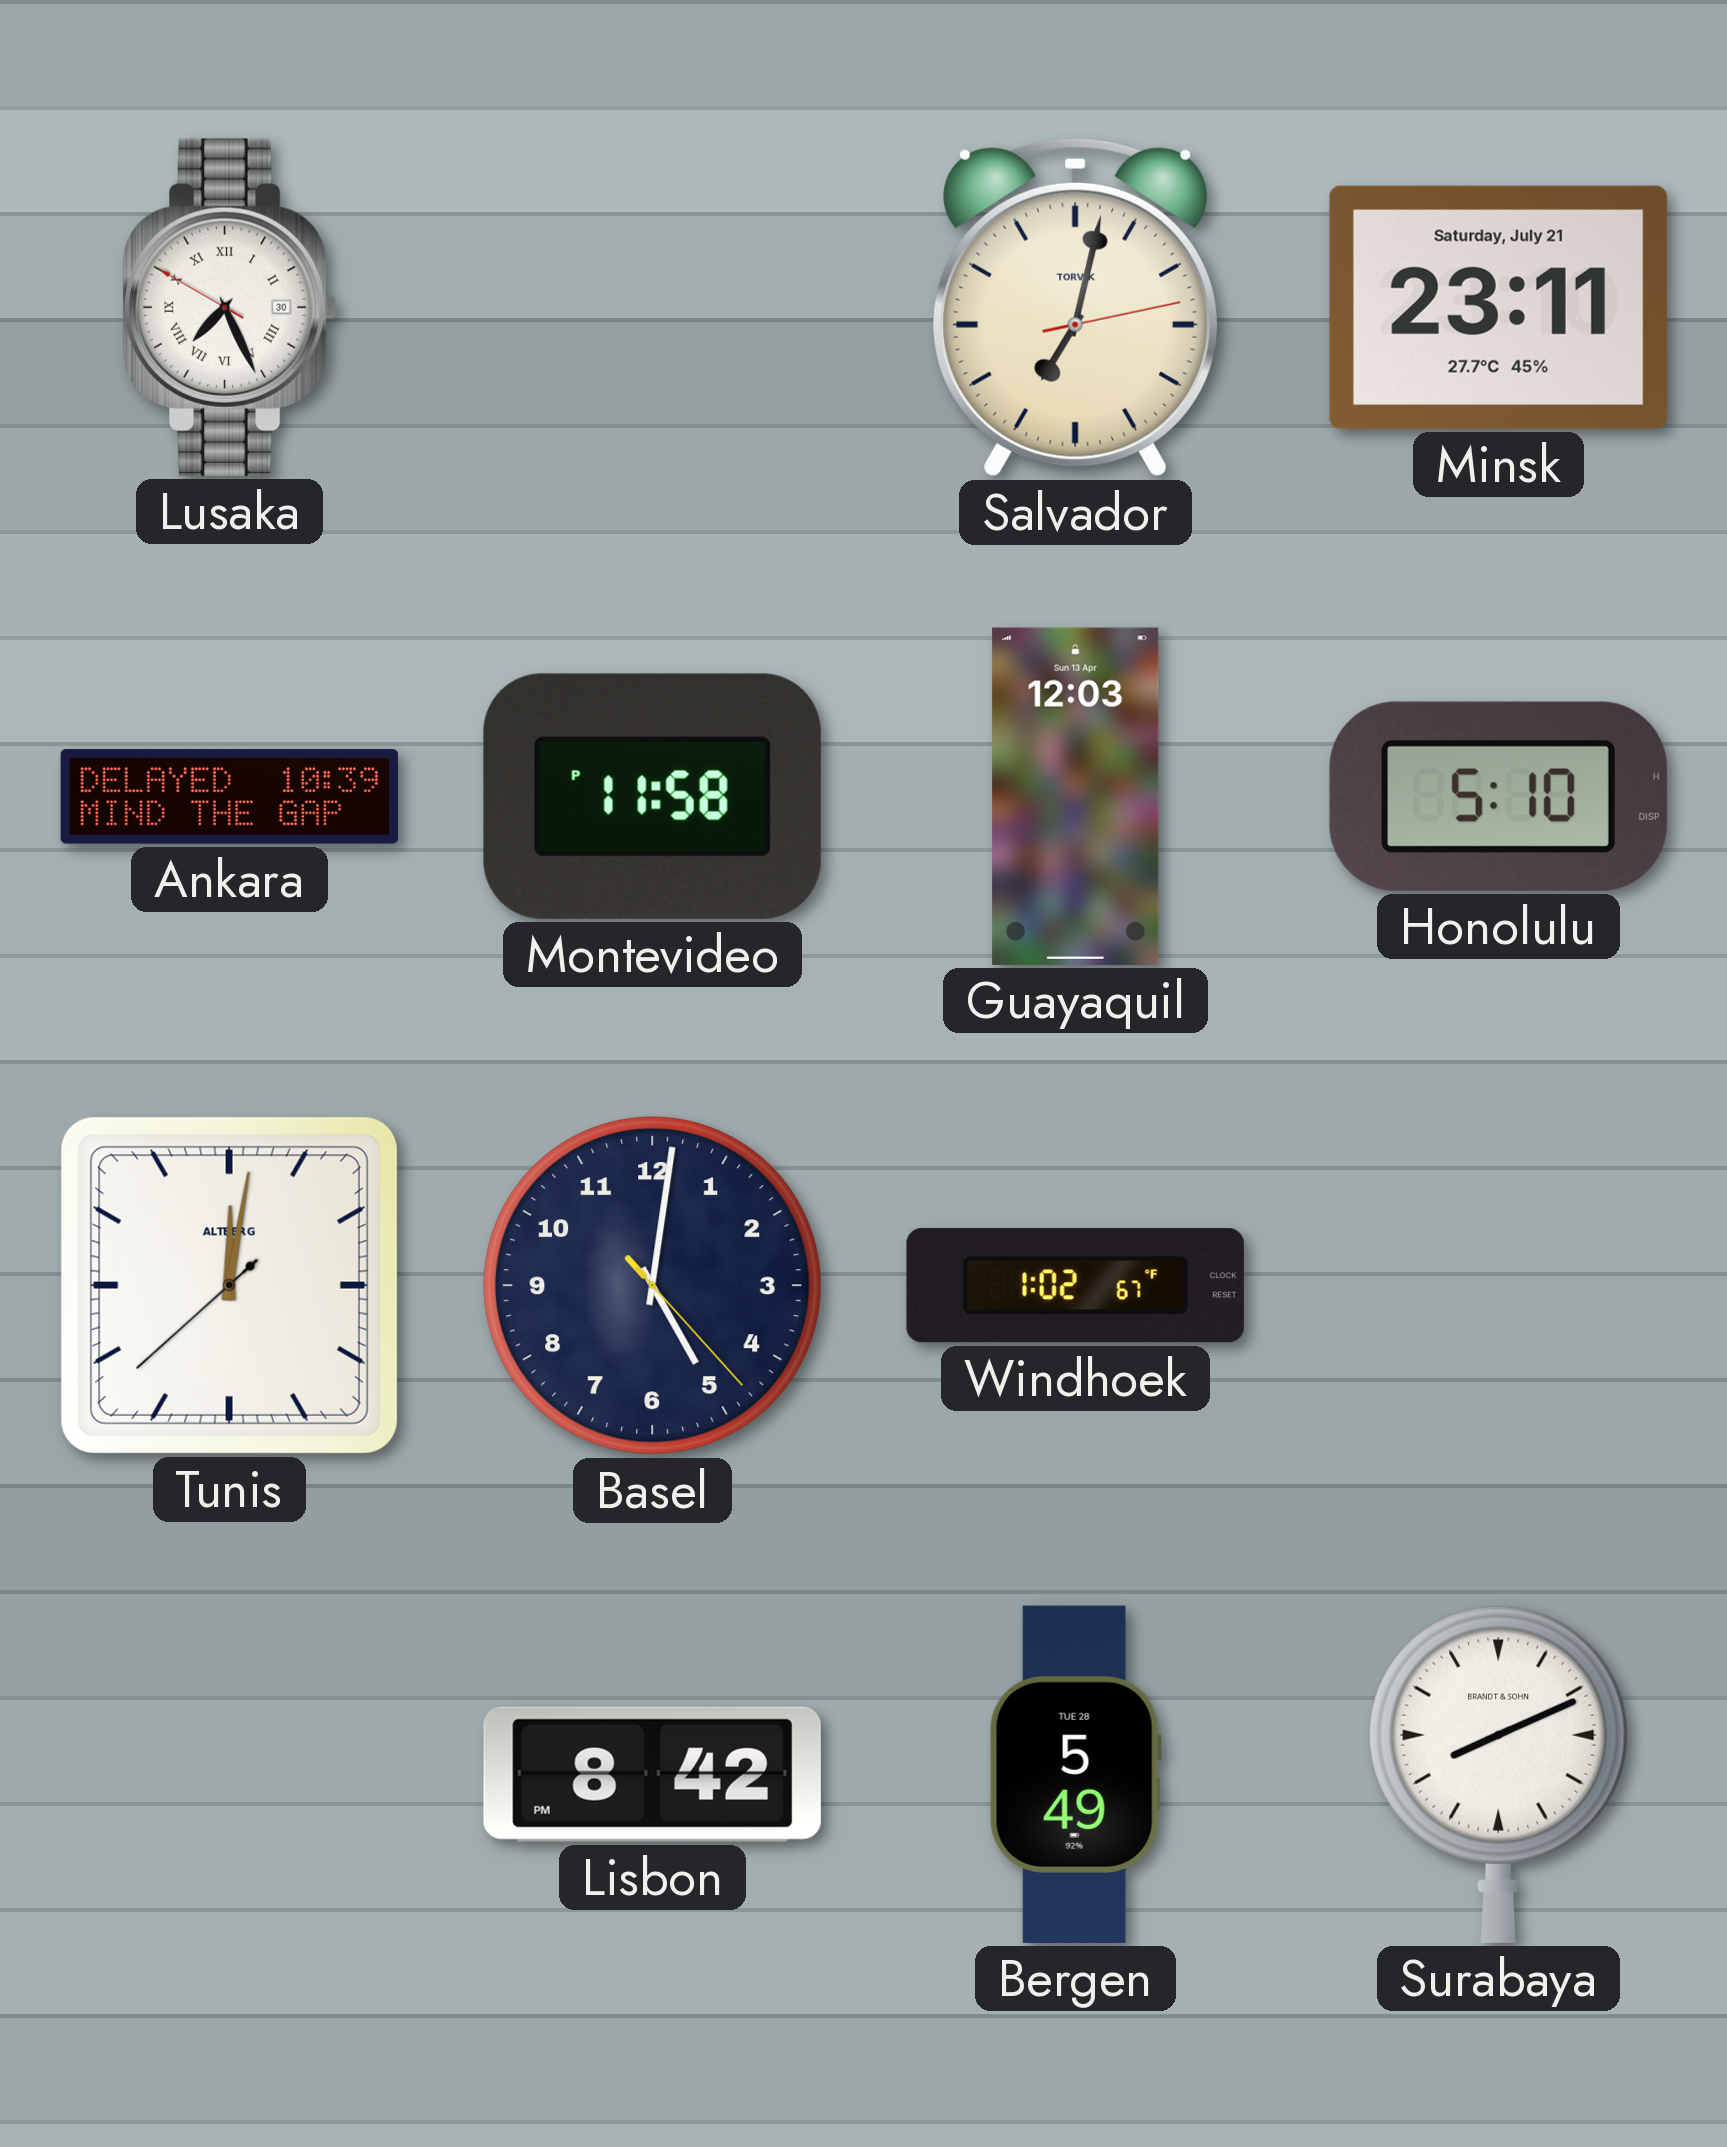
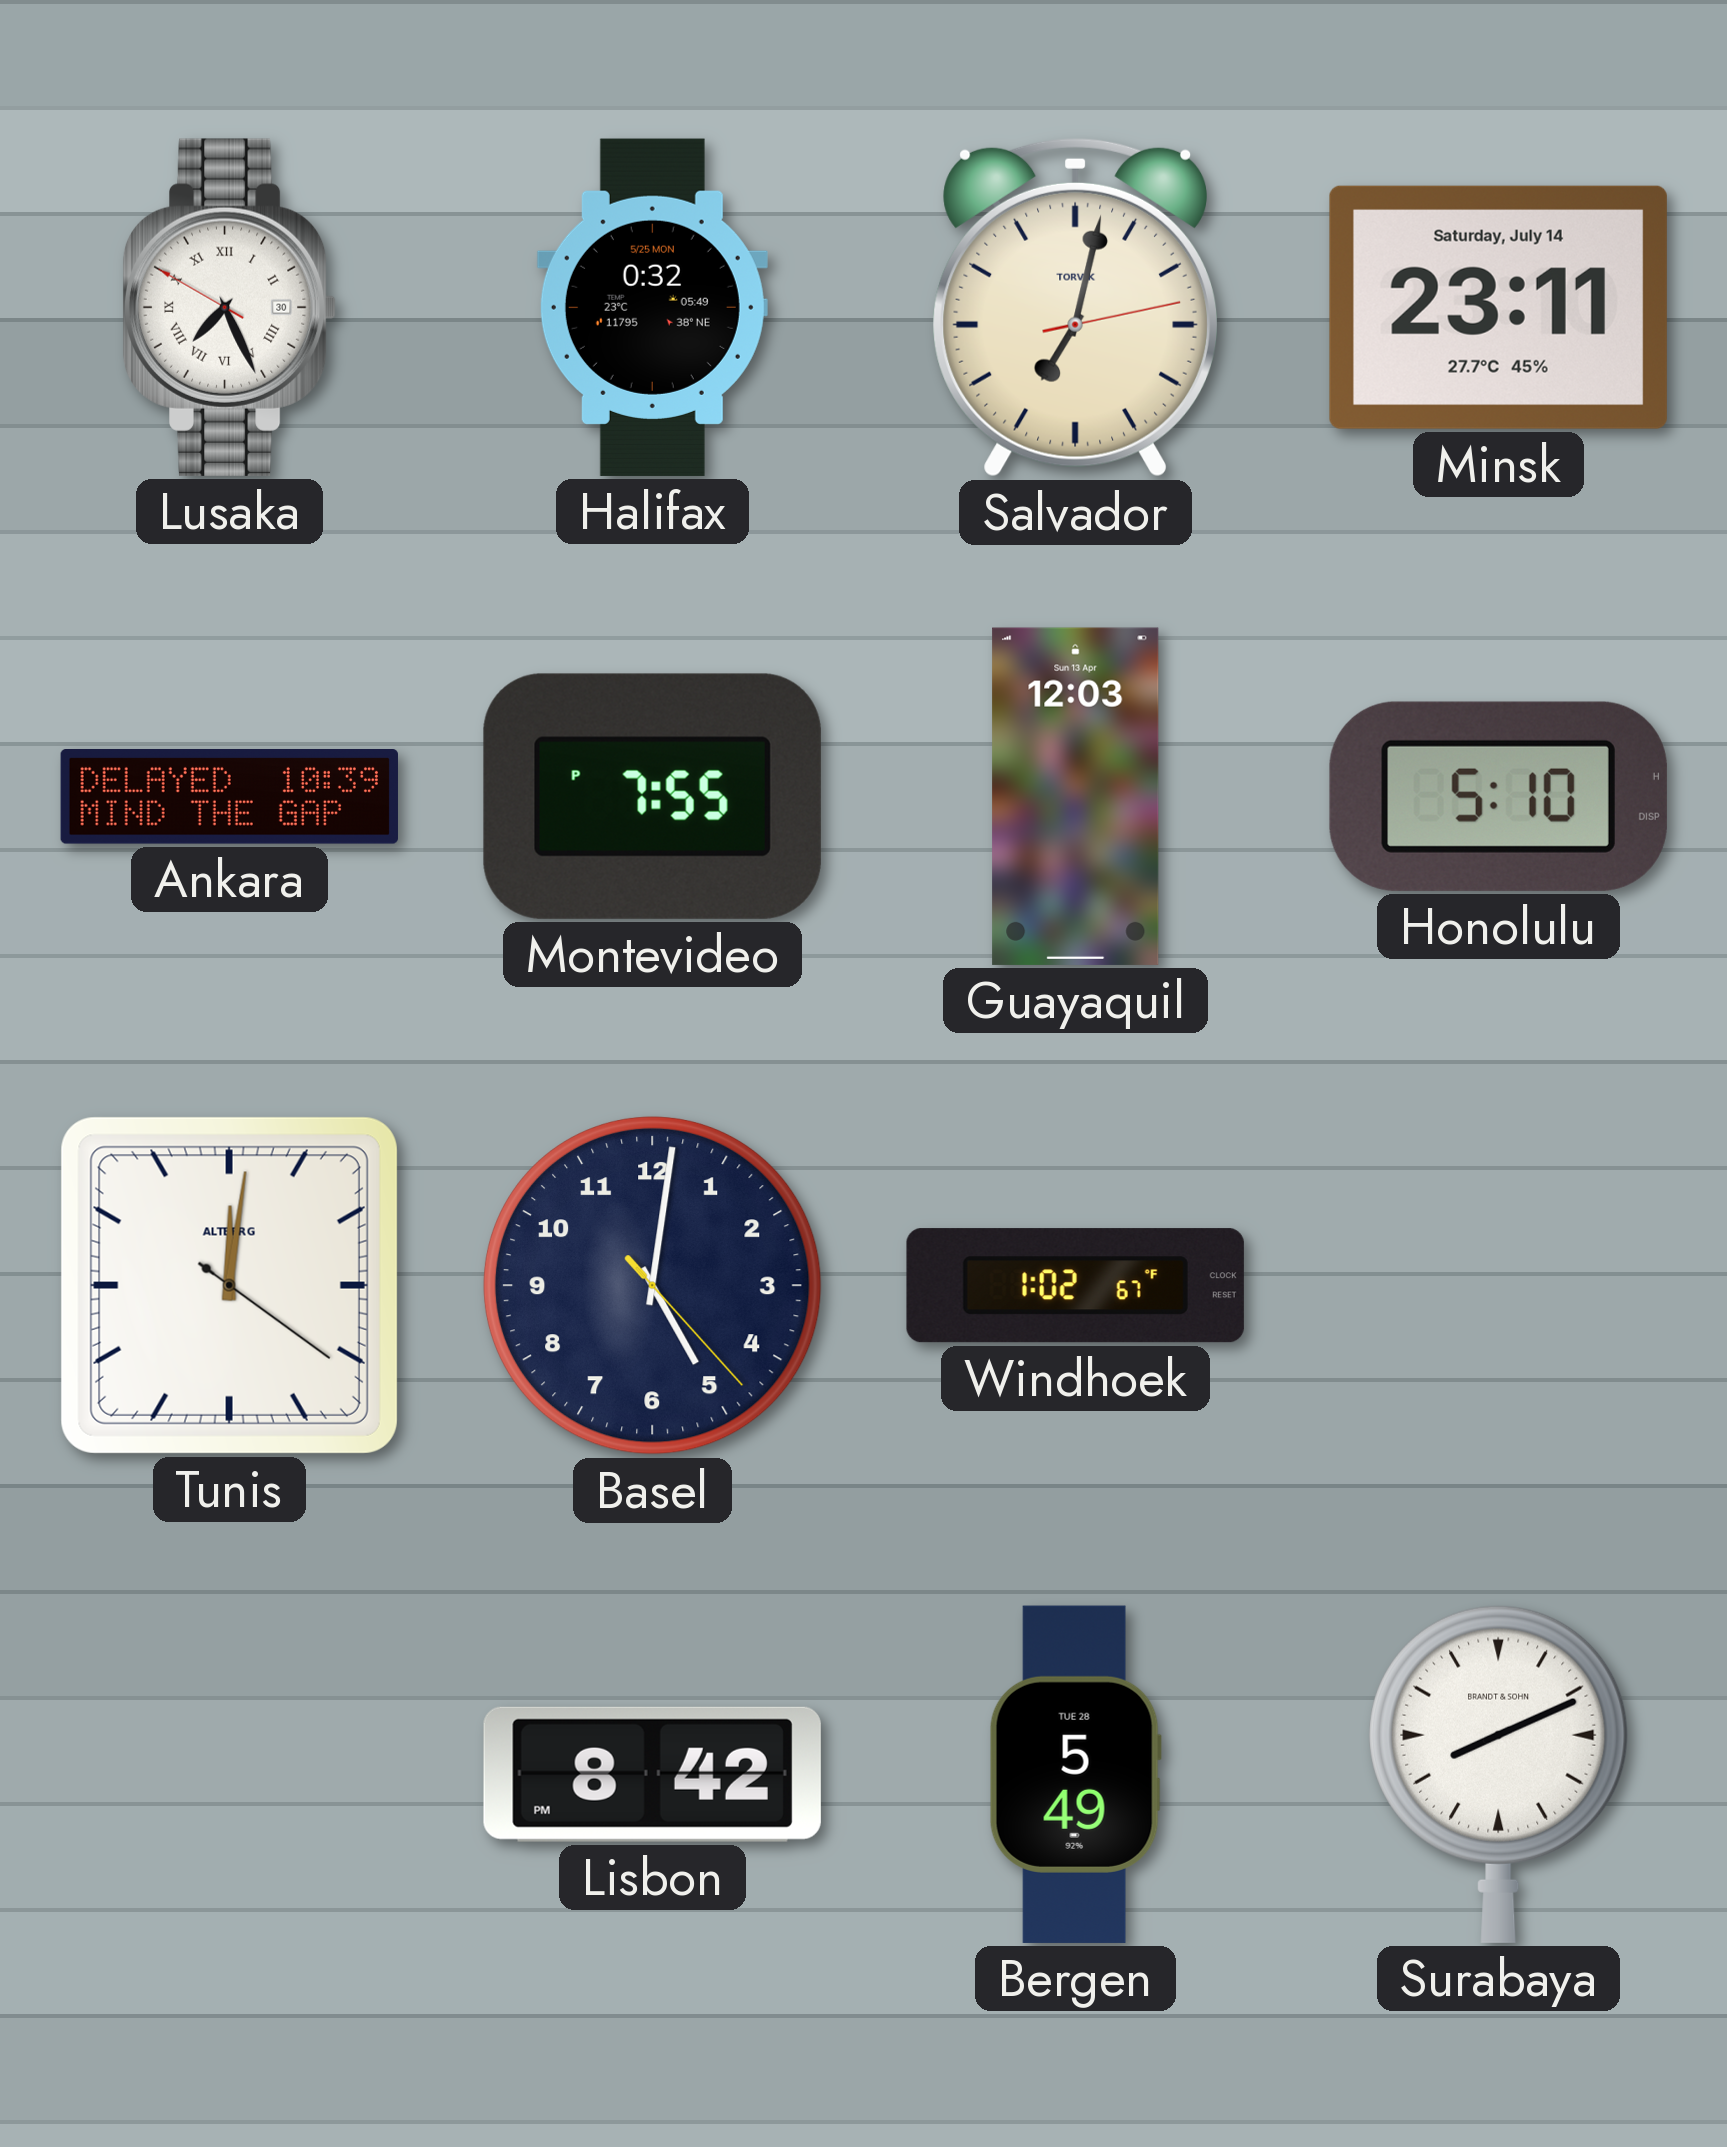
Halifax: none -> 0:32
Minsk date: Saturday, July 21 -> Saturday, July 14
Montevideo: 11:58 -> 7:55
Tunis: 12:01:38 -> 12:01:21
